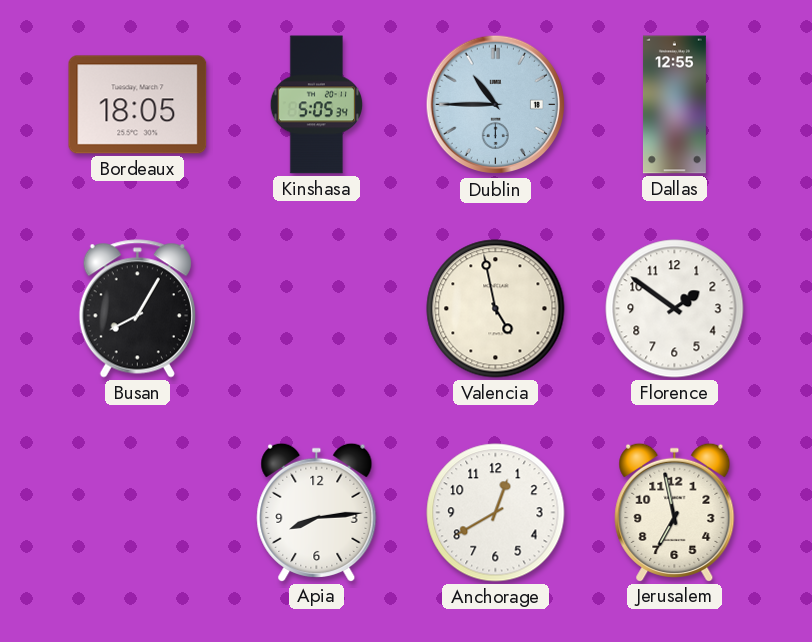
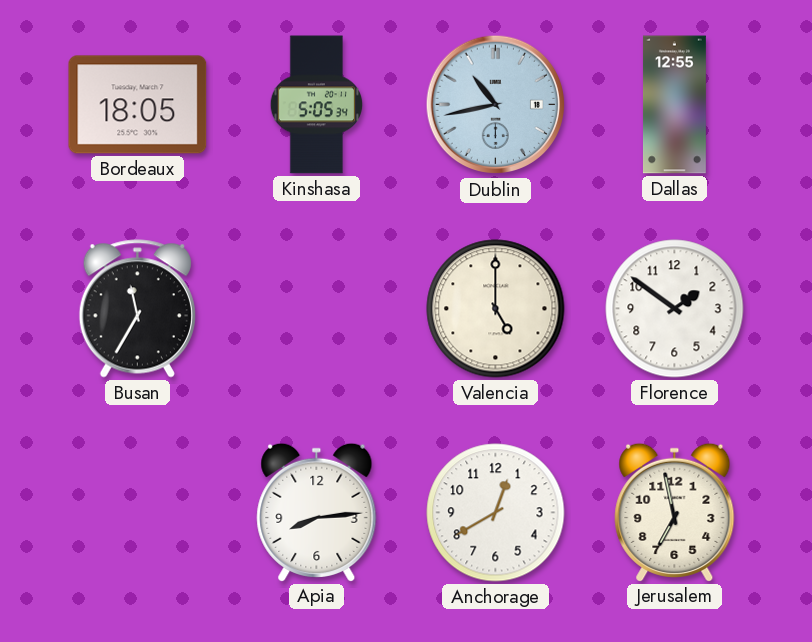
Dublin: 10:45 -> 10:43
Busan: 8:05 -> 11:35
Valencia: 4:58 -> 5:00
